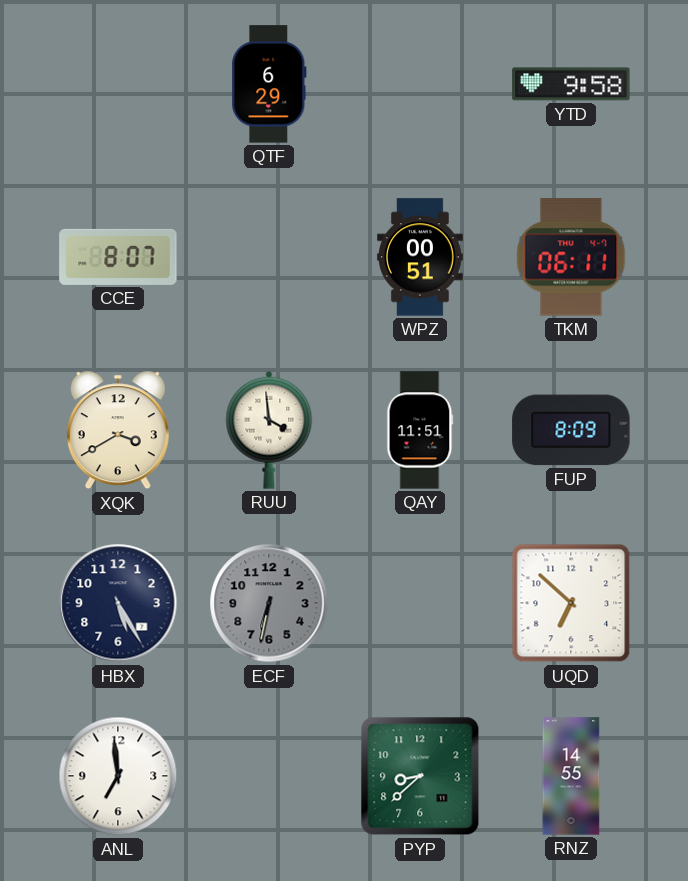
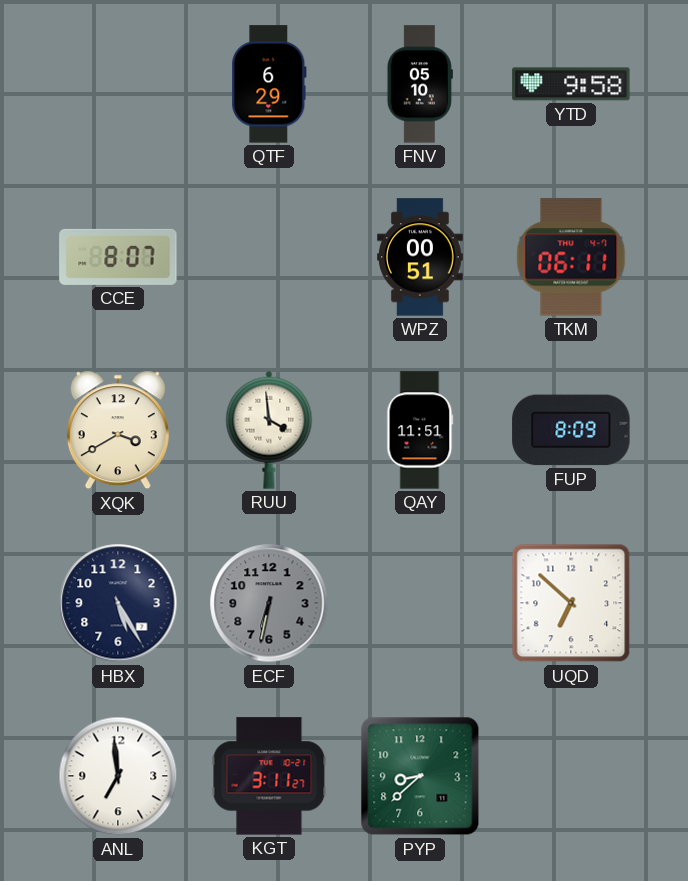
FNV: none -> 05:10
KGT: none -> 3:11
RNZ: 14:55 -> none
